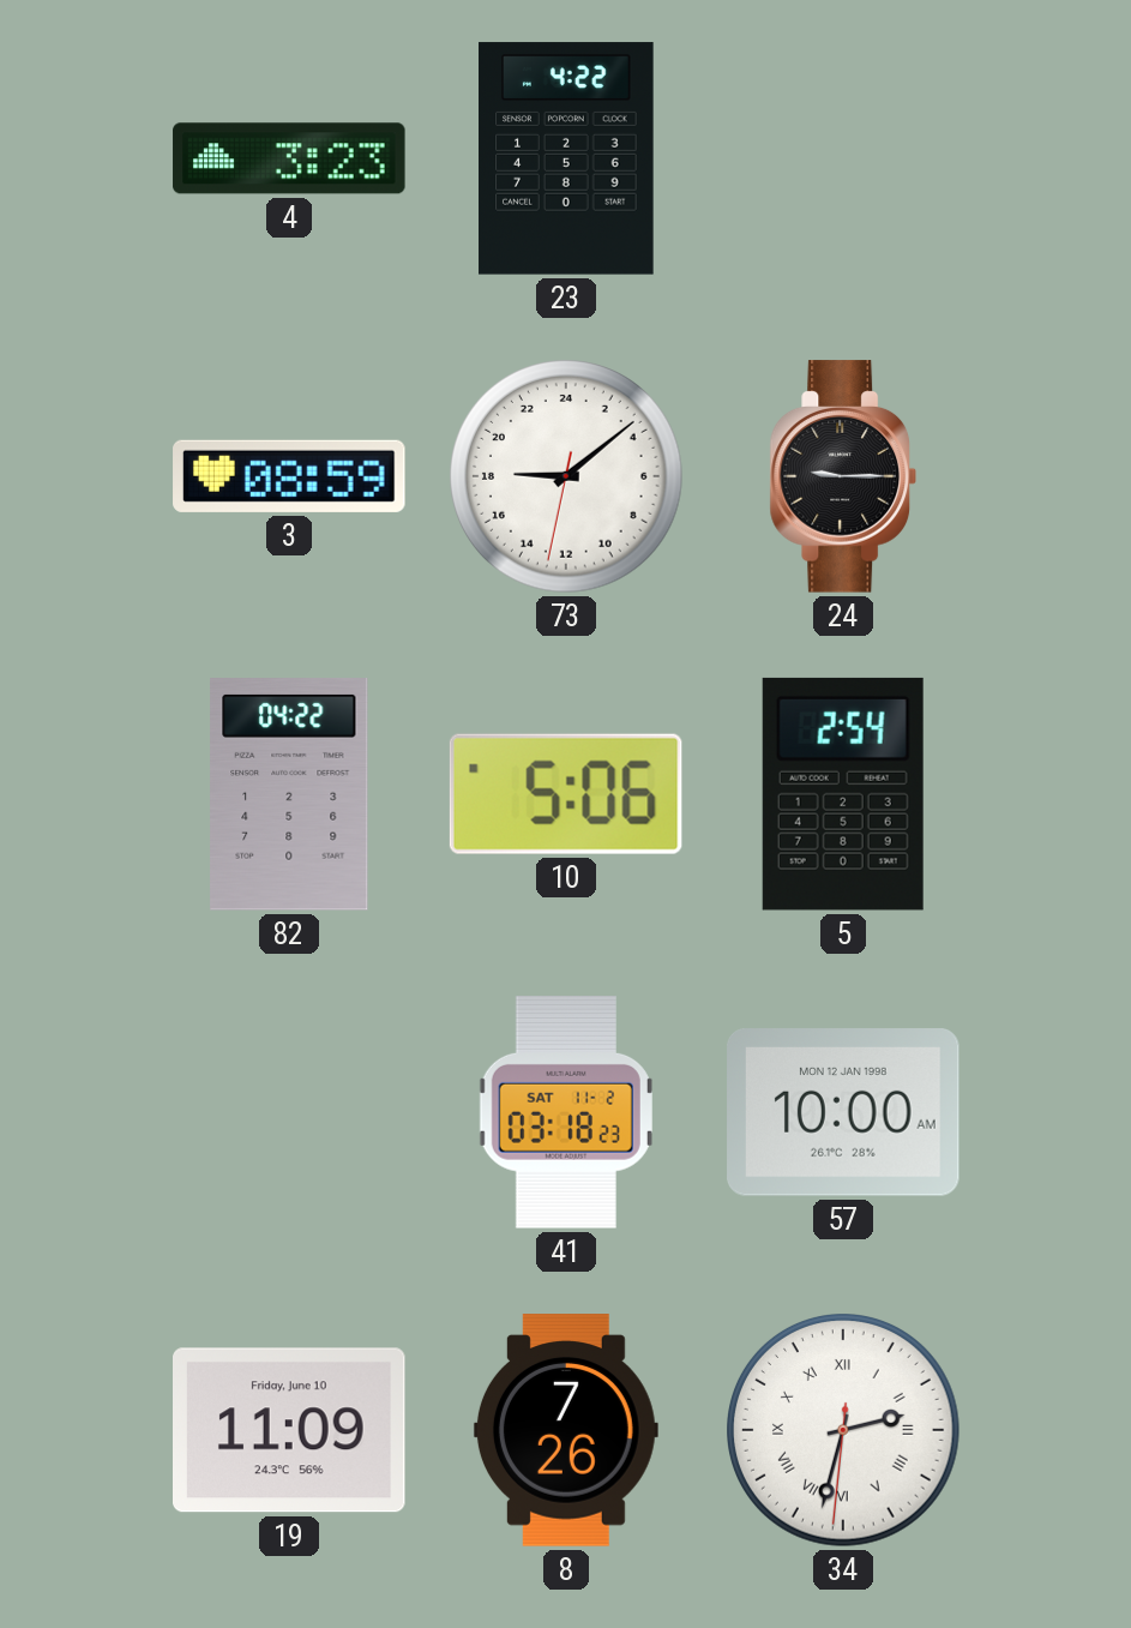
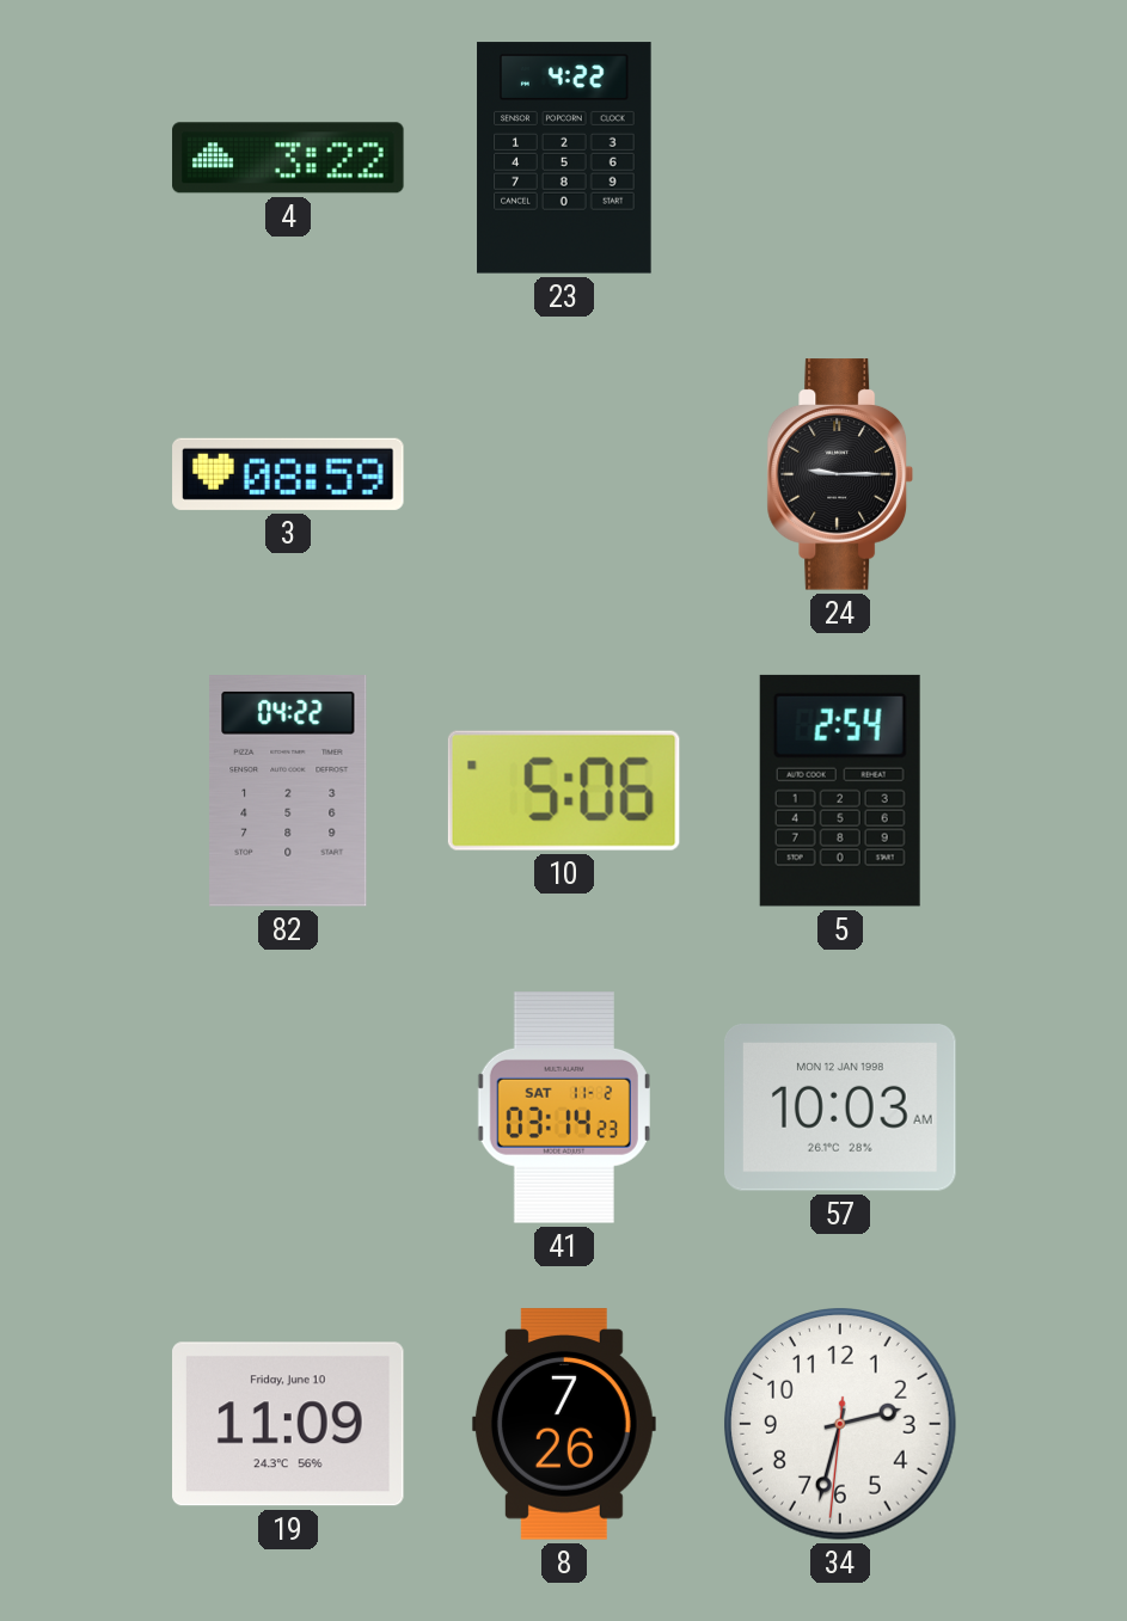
4: 3:23 -> 3:22
73: 18:08 -> none
41: 03:18 -> 03:14
57: 10:00 -> 10:03
34 numerals: Roman -> Arabic
